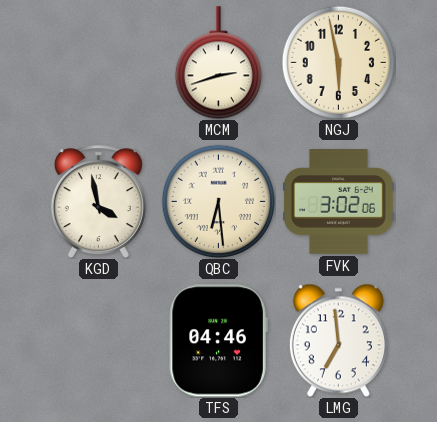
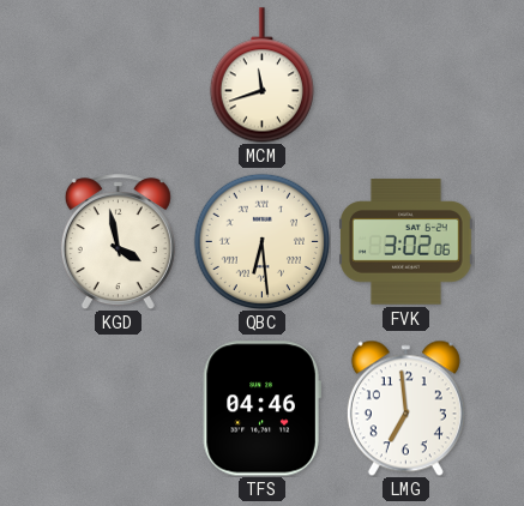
MCM: 2:42 -> 11:42
NGJ: 5:58 -> none
